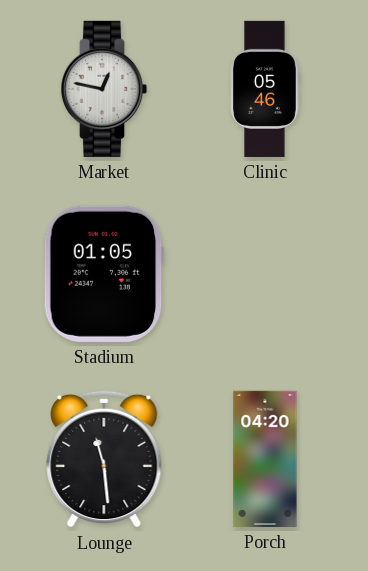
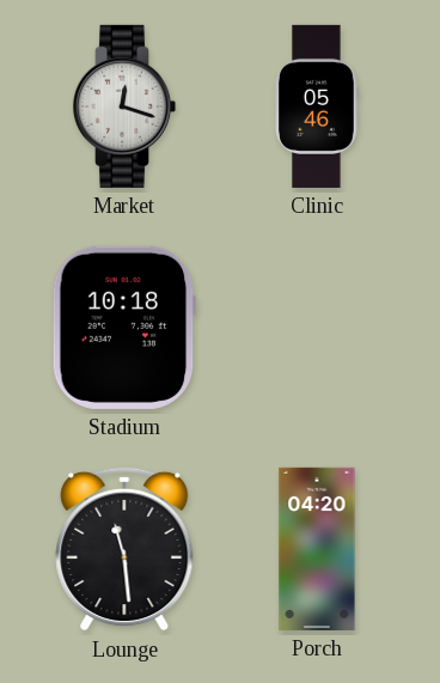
Market: 12:47 -> 12:18
Stadium: 01:05 -> 10:18
